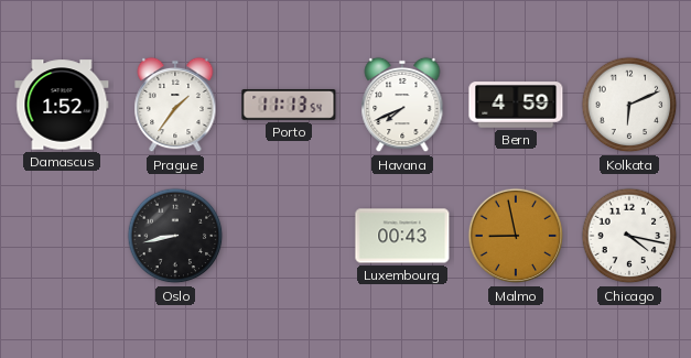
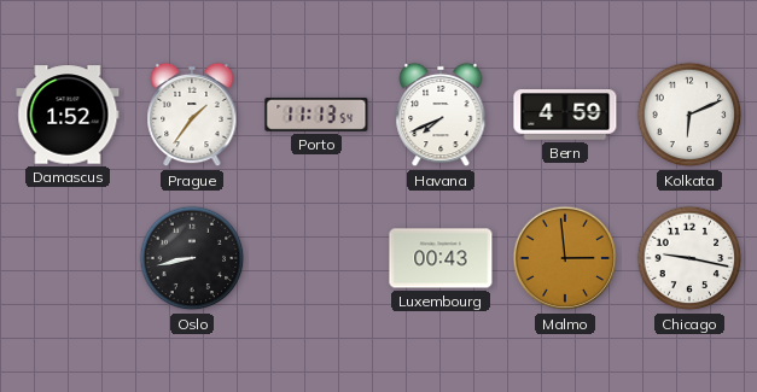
Malmo: 8:58 -> 2:59
Chicago: 4:17 -> 9:17
